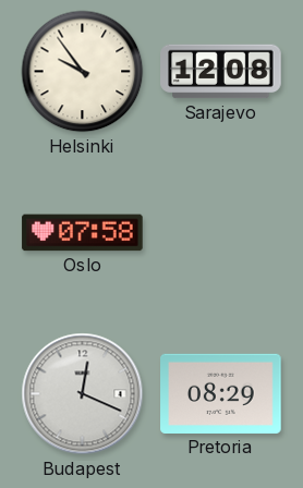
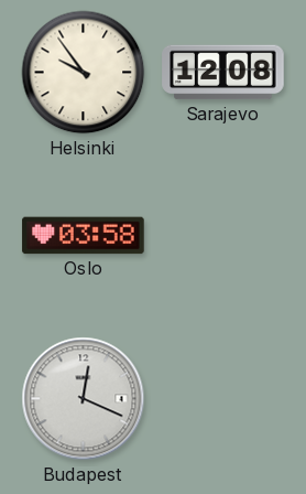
Oslo: 07:58 -> 03:58
Pretoria: 08:29 -> none
